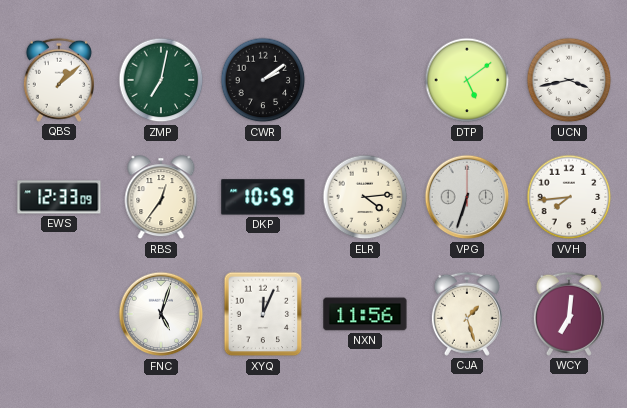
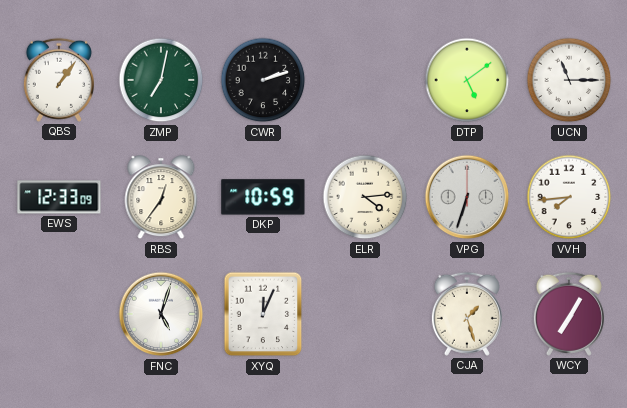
QBS: 1:08 -> 1:06
CWR: 2:09 -> 2:12
UCN: 3:43 -> 11:15
NXN: 11:56 -> none
WCY: 7:01 -> 7:05
